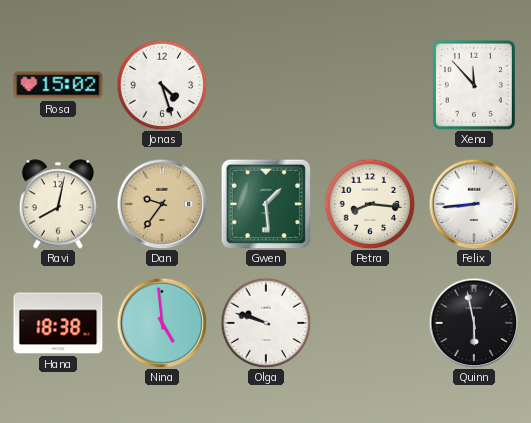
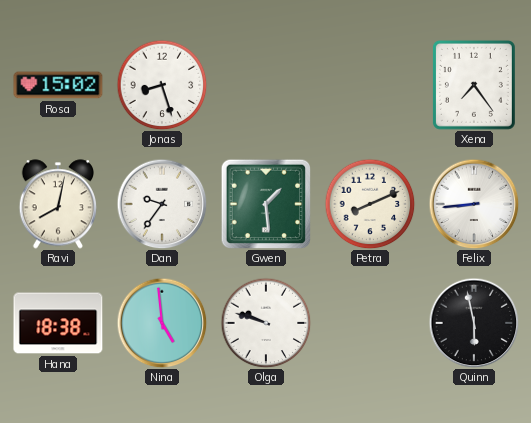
Jonas: 4:27 -> 8:27
Xena: 11:53 -> 7:24
Dan dial: champagne -> white
Petra: 8:16 -> 8:11
